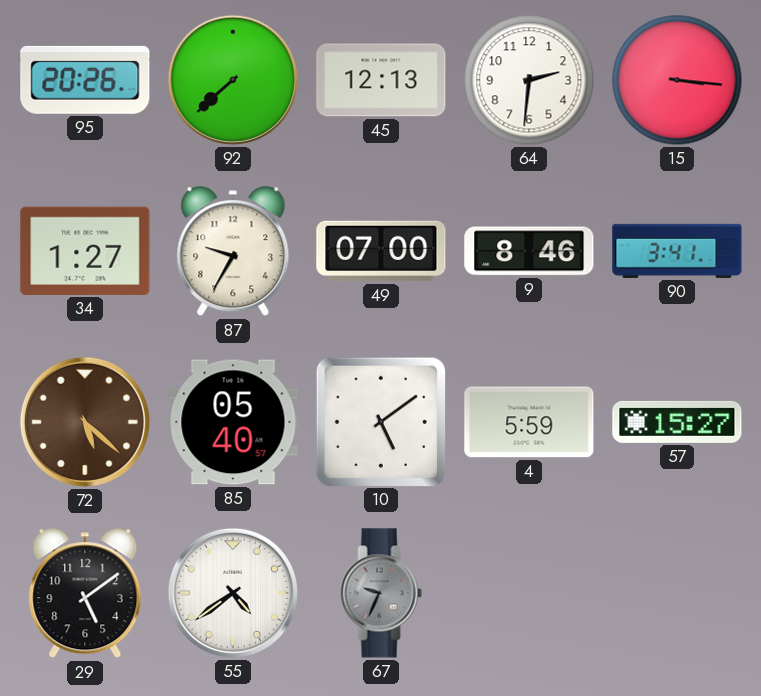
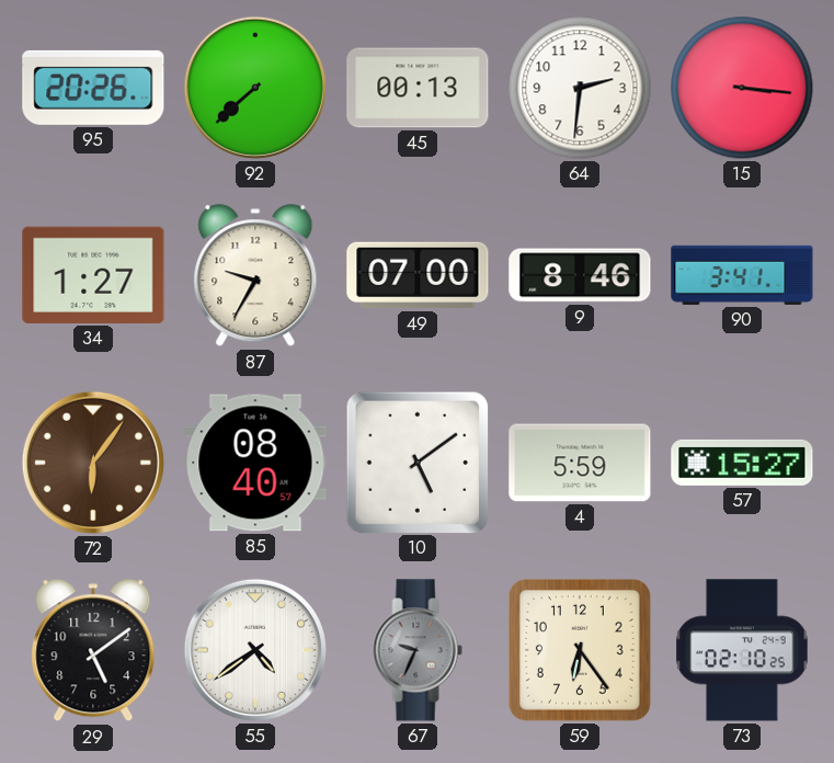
45: 12:13 -> 00:13
72: 5:22 -> 6:06
85: 05:40 -> 08:40
59: none -> 6:24
73: none -> 02:10
